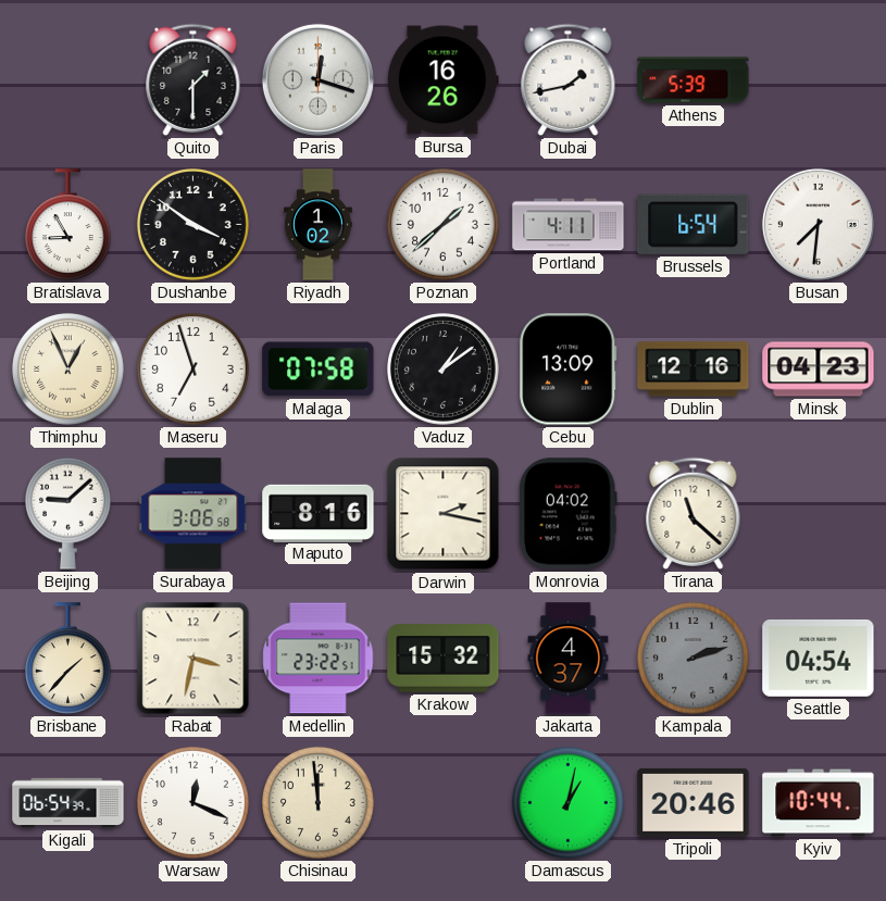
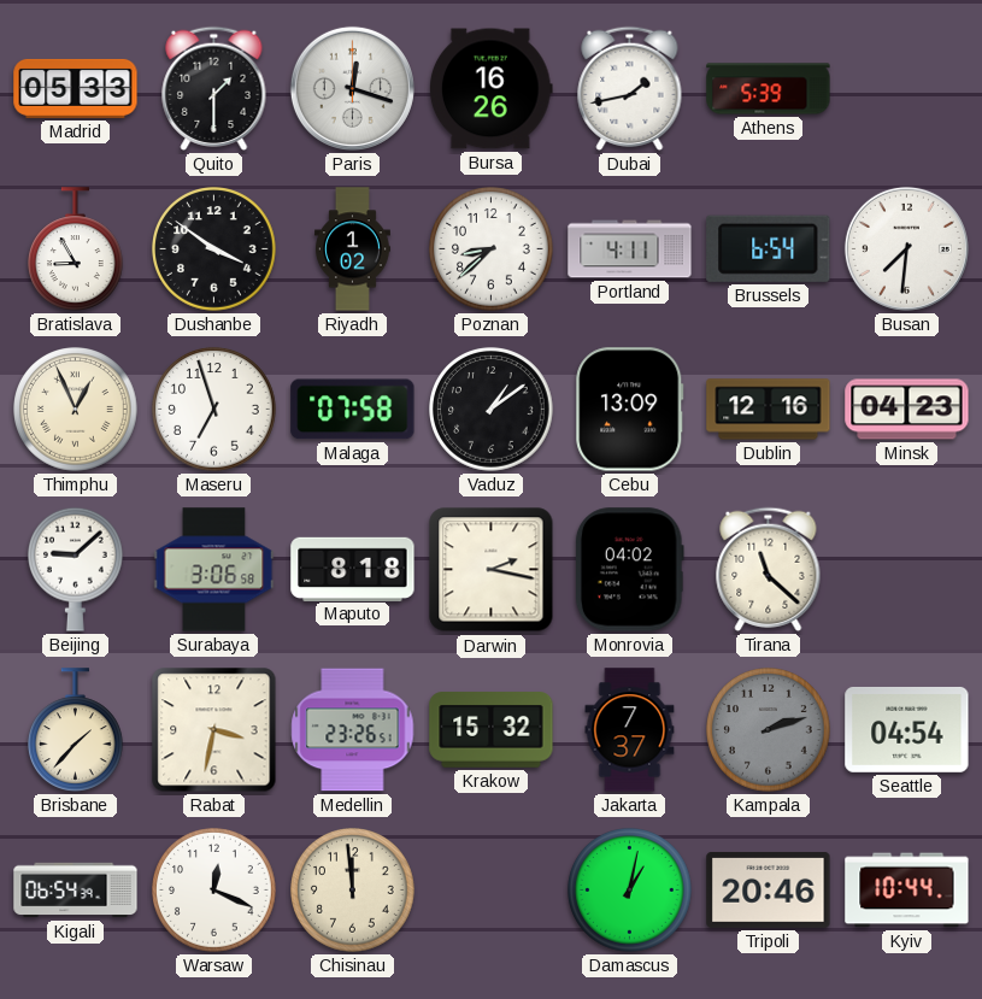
Madrid: none -> 05:33
Poznan: 1:38 -> 8:38
Maputo: 8:16 -> 8:18
Medellin: 23:22 -> 23:26
Jakarta: 4:37 -> 7:37
